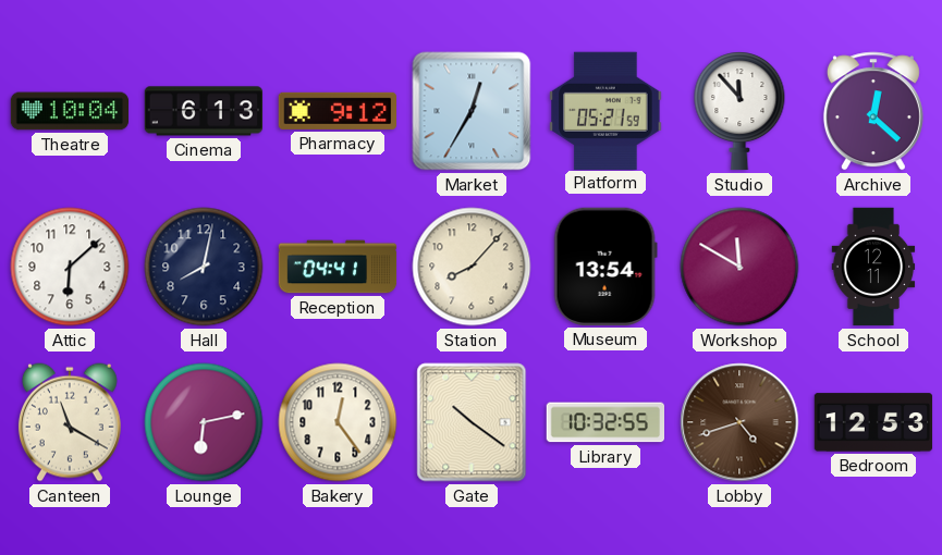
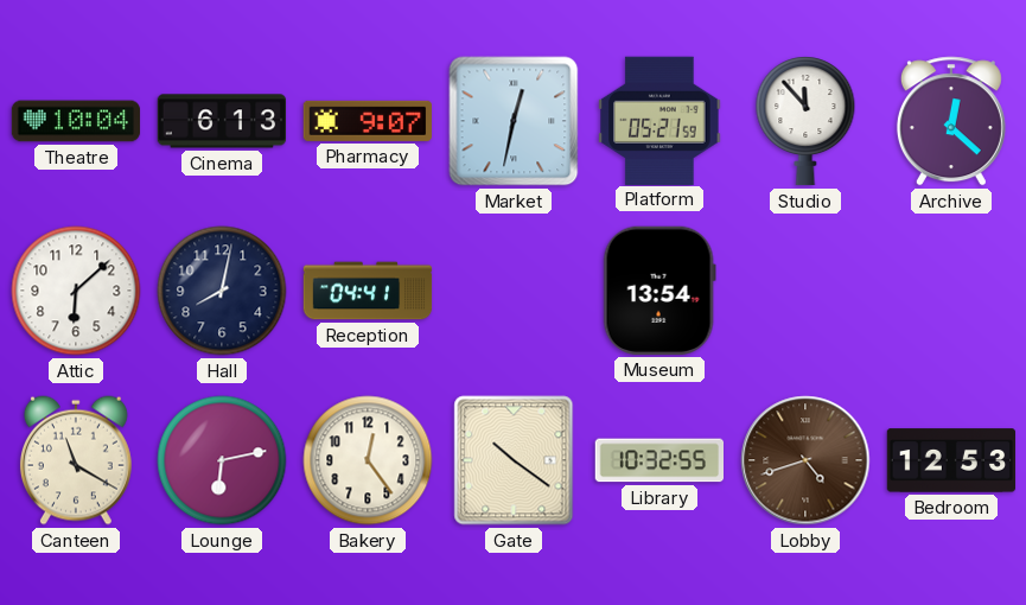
Pharmacy: 9:12 -> 9:07
Market: 12:35 -> 12:32
Station: 8:07 -> none
Workshop: 11:50 -> none
School: 12:11 -> none
